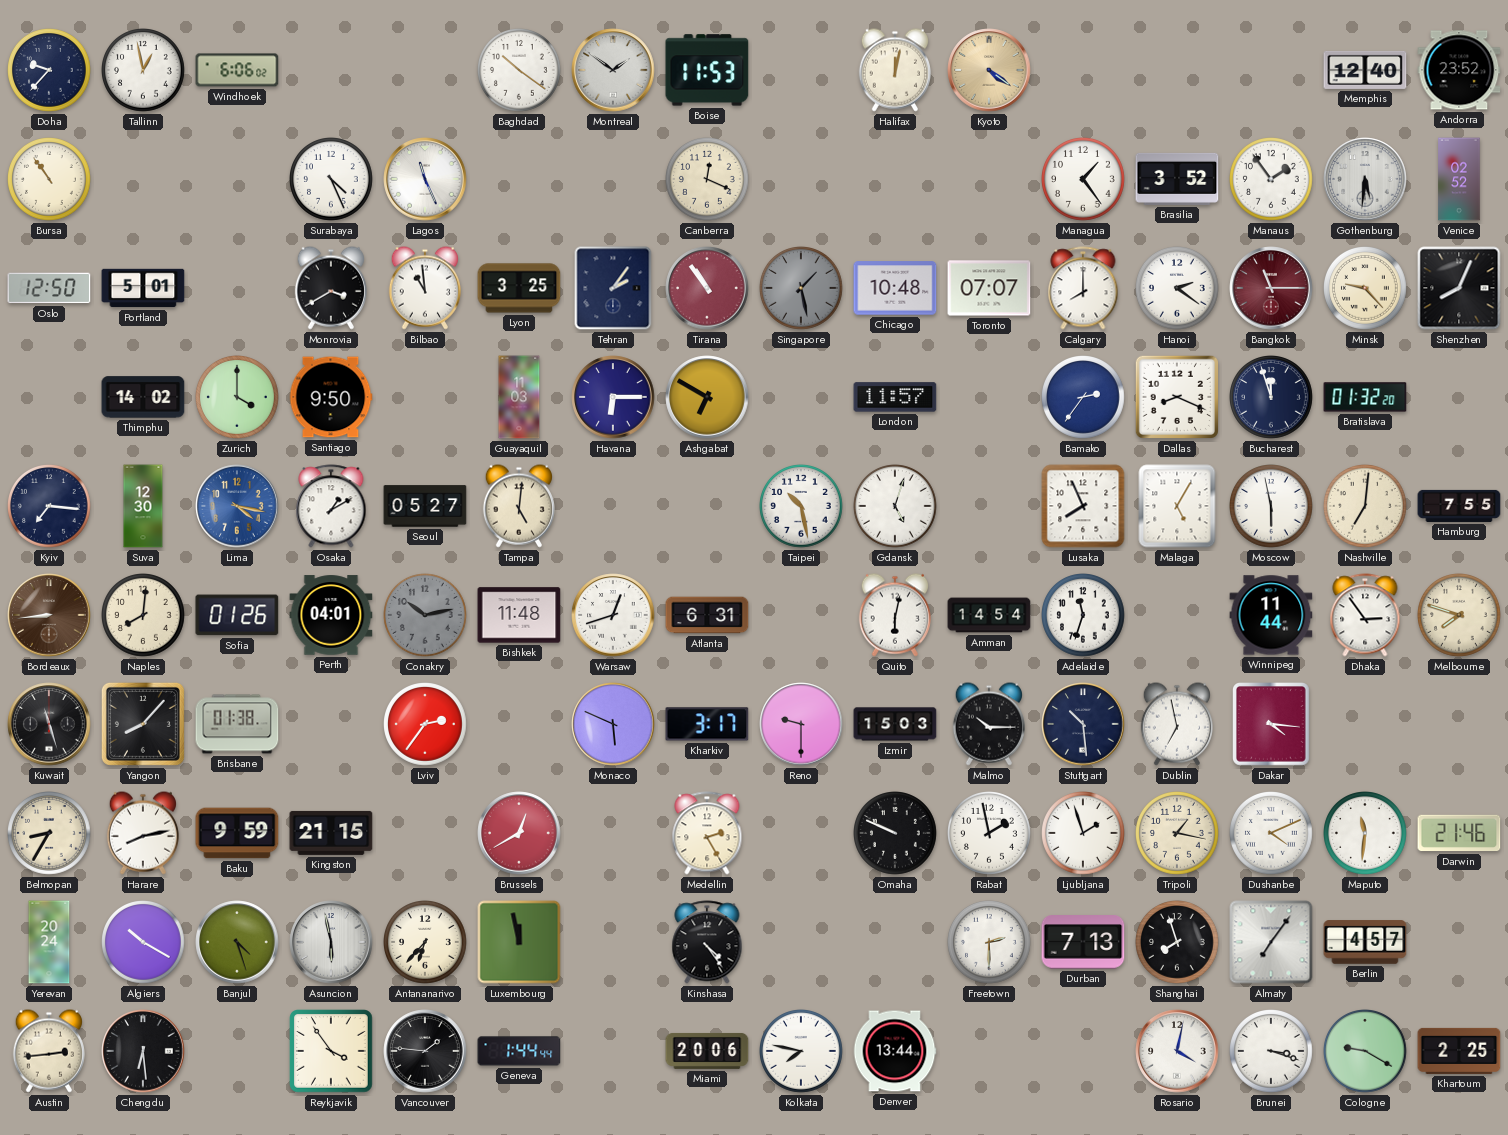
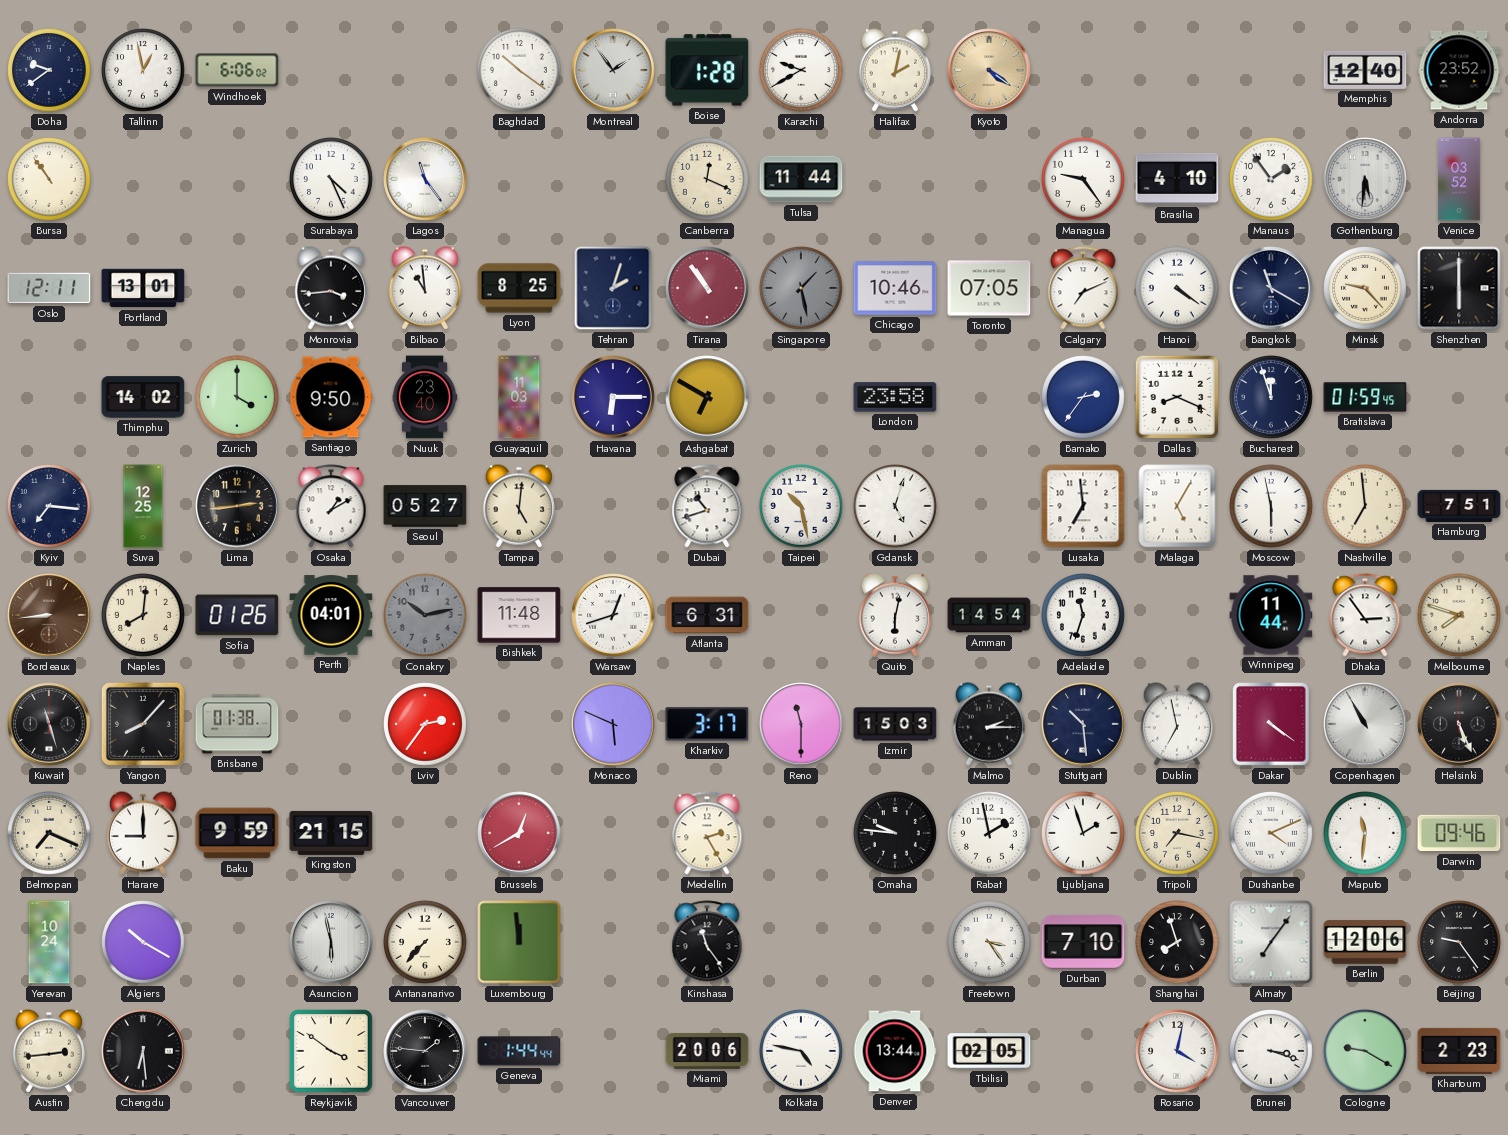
Doha: 9:37 -> 9:39
Montreal: 1:51 -> 1:54
Boise: 11:53 -> 1:28
Karachi: none -> 9:40
Halifax: 12:02 -> 2:02
Lagos: 11:26 -> 11:24
Tulsa: none -> 11:44
Managua: 1:24 -> 9:24
Brasilia: 3:52 -> 4:10
Venice: 02:52 -> 03:52
Oslo: 12:50 -> 12:11
Portland: 5:01 -> 13:01
Monrovia: 3:40 -> 3:44
Lyon: 3:25 -> 8:25
Tehran: 2:06 -> 2:03
Chicago: 10:48 -> 10:46
Toronto: 07:07 -> 07:05
Calgary: 8:00 -> 7:11
Hanoi: 2:21 -> 4:21
Bangkok: 11:15 -> 11:20
Bangkok dial: burgundy -> navy
Shenzhen: 8:04 -> 6:00
Nuuk: none -> 23:40
London: 11:57 -> 23:58
Bratislava: 01:32 -> 01:59
Suva: 12:30 -> 12:25
Lima: 4:17 -> 2:44
Lima dial: blue -> black
Dubai: none -> 10:42
Lusaka: 7:56 -> 6:59
Nashville: 7:01 -> 6:59
Hamburg: 7:55 -> 7:51
Reno: 9:30 -> 11:30
Malmo: 10:15 -> 2:15
Dakar: 4:16 -> 4:21
Copenhagen: none -> 10:55
Helsinki: none -> 5:26
Belmopan: 8:35 -> 7:19
Harare: 8:13 -> 9:00
Omaha: 9:49 -> 9:46
Tripoli: 1:17 -> 7:17
Darwin: 21:46 -> 09:46
Yerevan: 20:24 -> 10:24
Banjul: 4:27 -> none
Antananarivo: 6:37 -> 7:37
Luxembourg: 11:58 -> 11:59
Kinshasa: 4:24 -> 11:24
Freetown: 2:30 -> 3:24
Durban: 7:13 -> 7:10
Berlin: 4:57 -> 12:06
Beijing: none -> 9:24
Reykjavik: 3:54 -> 3:51
Kolkata: 7:47 -> 4:47
Tbilisi: none -> 02:05
Khartoum: 2:25 -> 2:23
